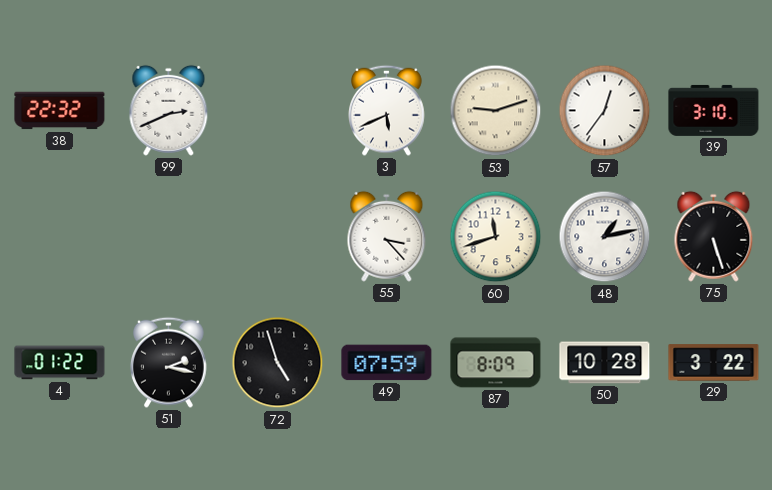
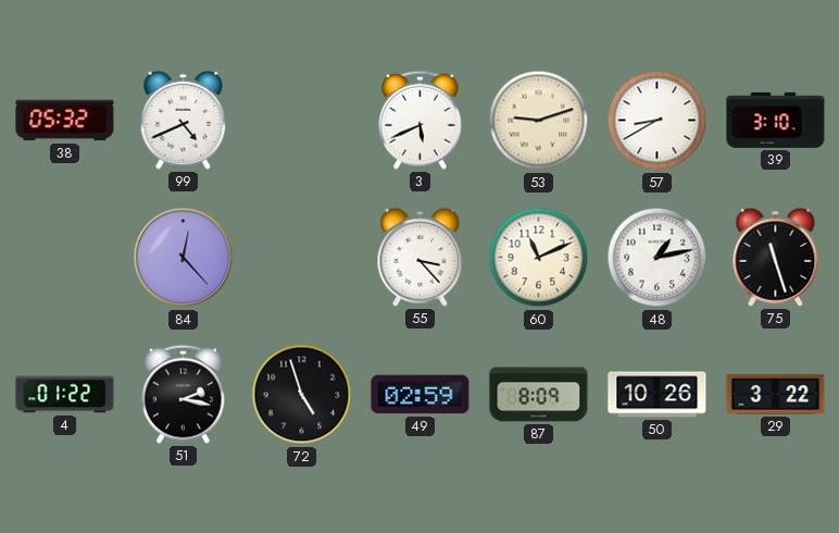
38: 22:32 -> 05:32
99: 2:41 -> 4:41
57: 12:36 -> 8:40
84: none -> 12:23
60: 11:42 -> 11:11
75: 5:27 -> 11:27
49: 07:59 -> 02:59
50: 10:28 -> 10:26
